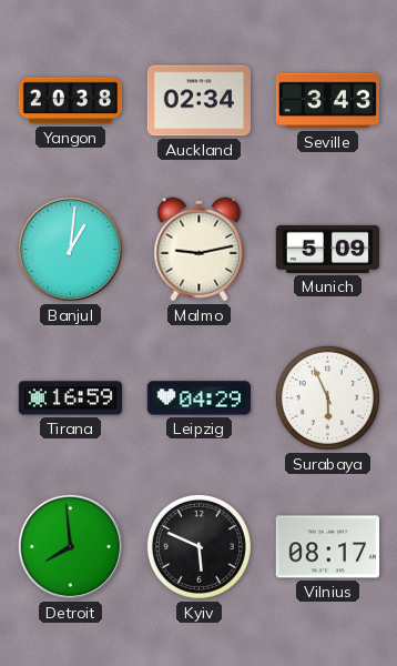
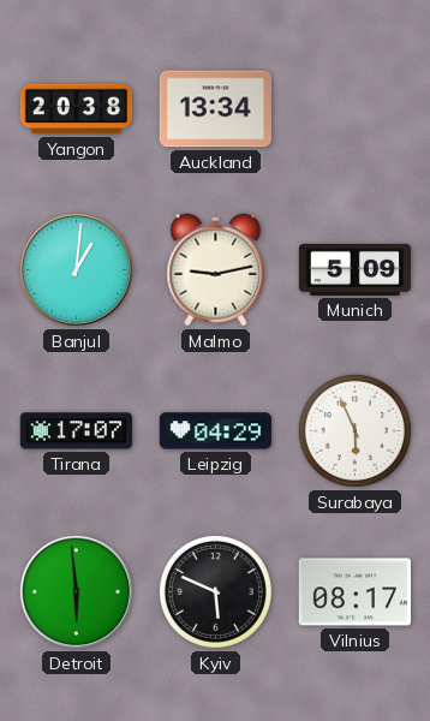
Auckland: 02:34 -> 13:34
Seville: 3:43 -> none
Tirana: 16:59 -> 17:07
Detroit: 7:59 -> 5:59
